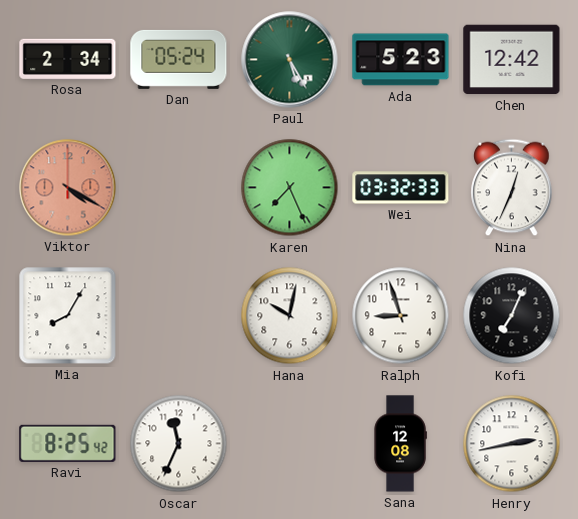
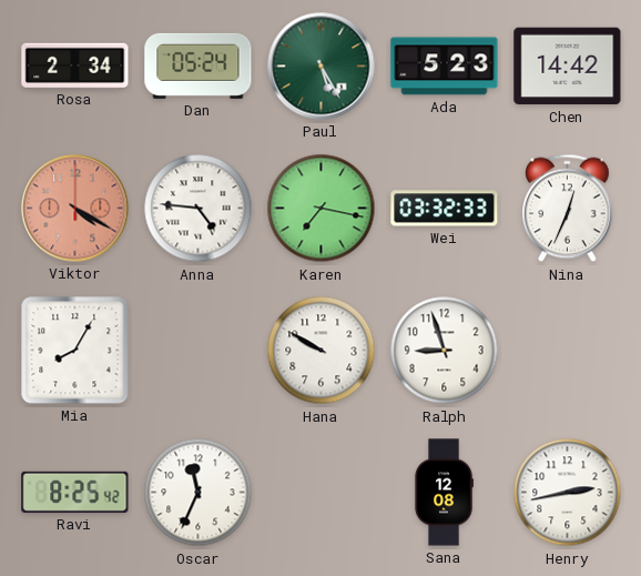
Chen: 12:42 -> 14:42
Anna: none -> 4:46
Karen: 7:26 -> 7:17
Hana: 10:02 -> 9:50
Kofi: 7:04 -> none
